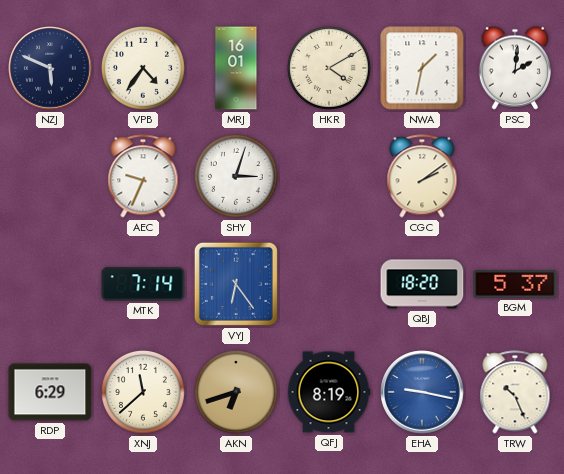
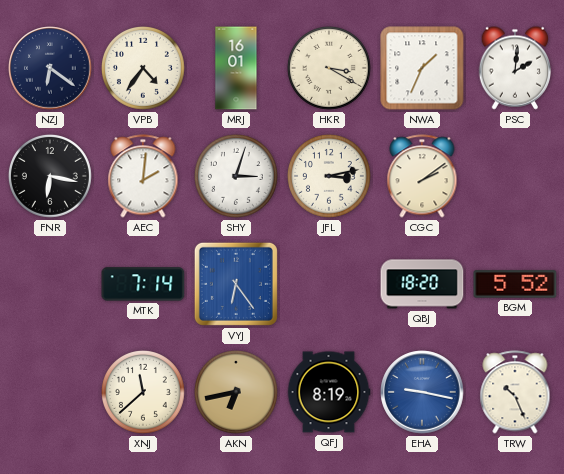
NZJ: 5:49 -> 6:21
HKR: 4:10 -> 3:20
NWA: 1:32 -> 1:34
FNR: none -> 6:17
AEC: 9:34 -> 2:01
JFL: none -> 3:13
BGM: 5:37 -> 5:52
RDP: 6:29 -> none
AKN: 6:42 -> 6:43
